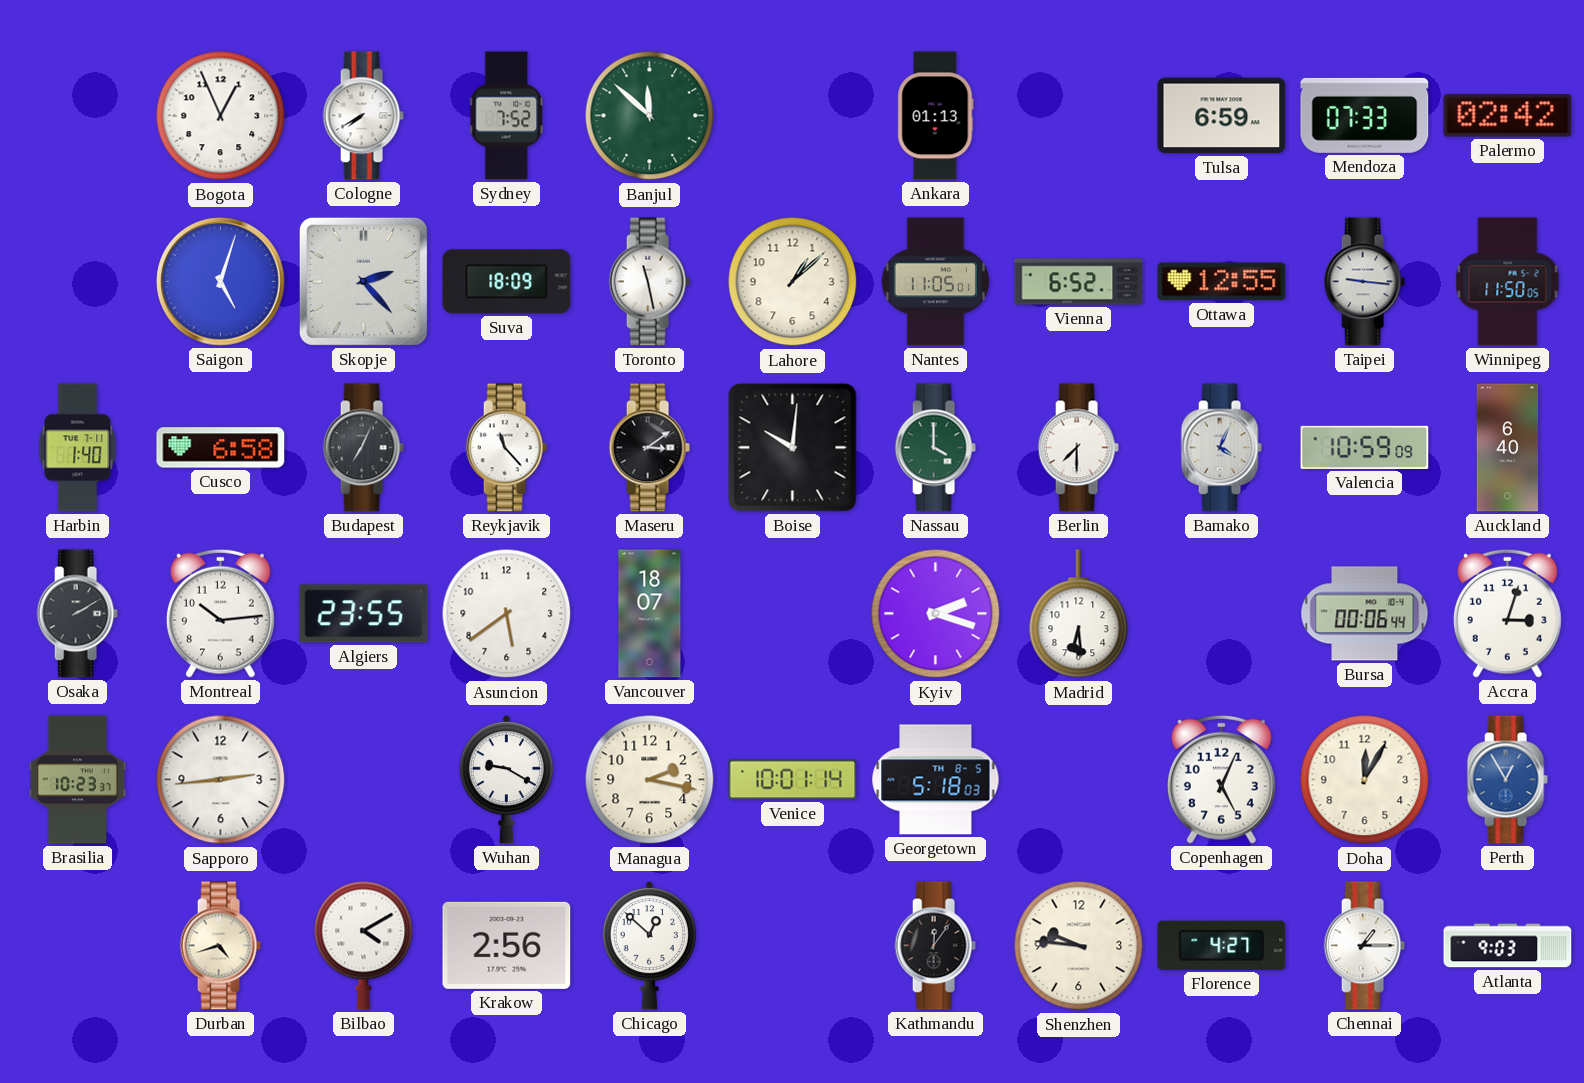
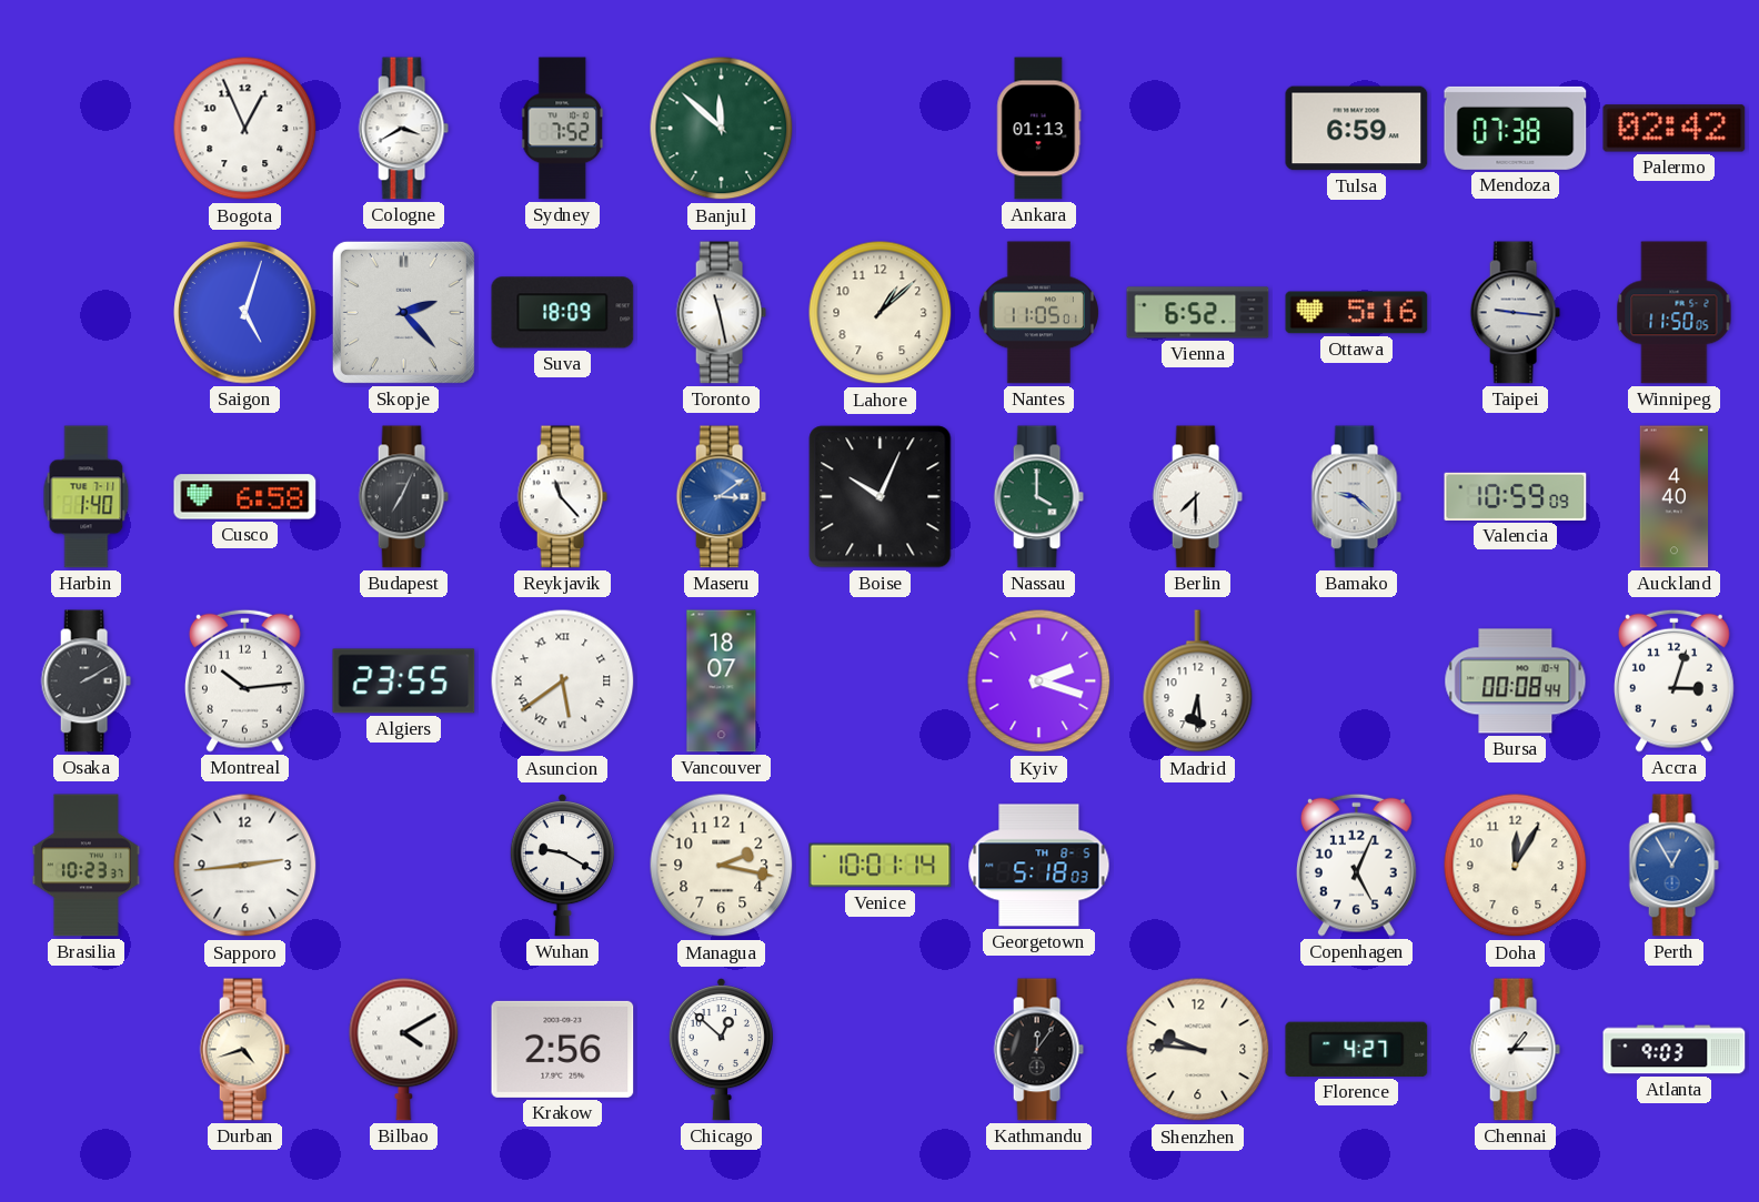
Cologne: 7:40 -> 3:40
Mendoza: 07:33 -> 07:38
Ottawa: 12:55 -> 5:16
Maseru dial: black -> blue
Boise: 10:01 -> 10:04
Bamako: 4:04 -> 9:22
Auckland: 6:40 -> 4:40
Asuncion numerals: Arabic -> Roman
Bursa: 00:06 -> 00:08
